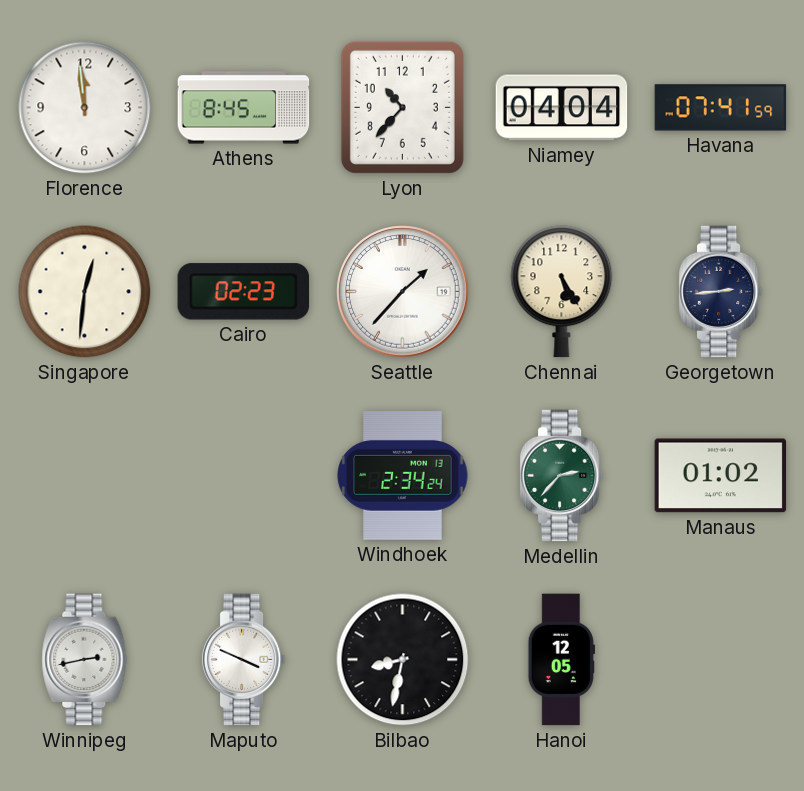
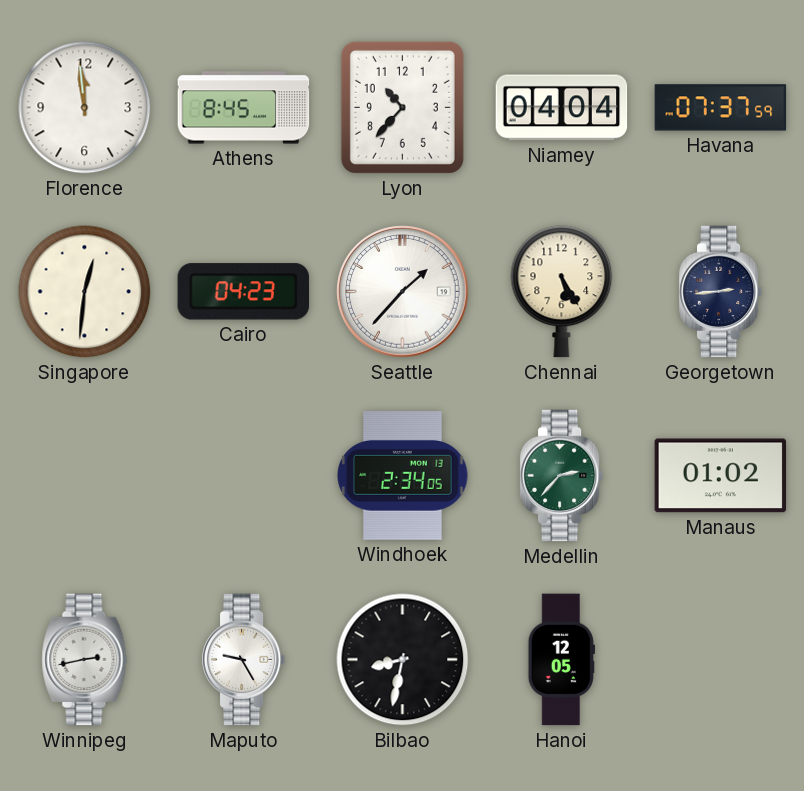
Havana: 07:41 -> 07:37
Cairo: 02:23 -> 04:23
Windhoek: 2:34:24 -> 2:34:05
Maputo: 3:49 -> 9:25
